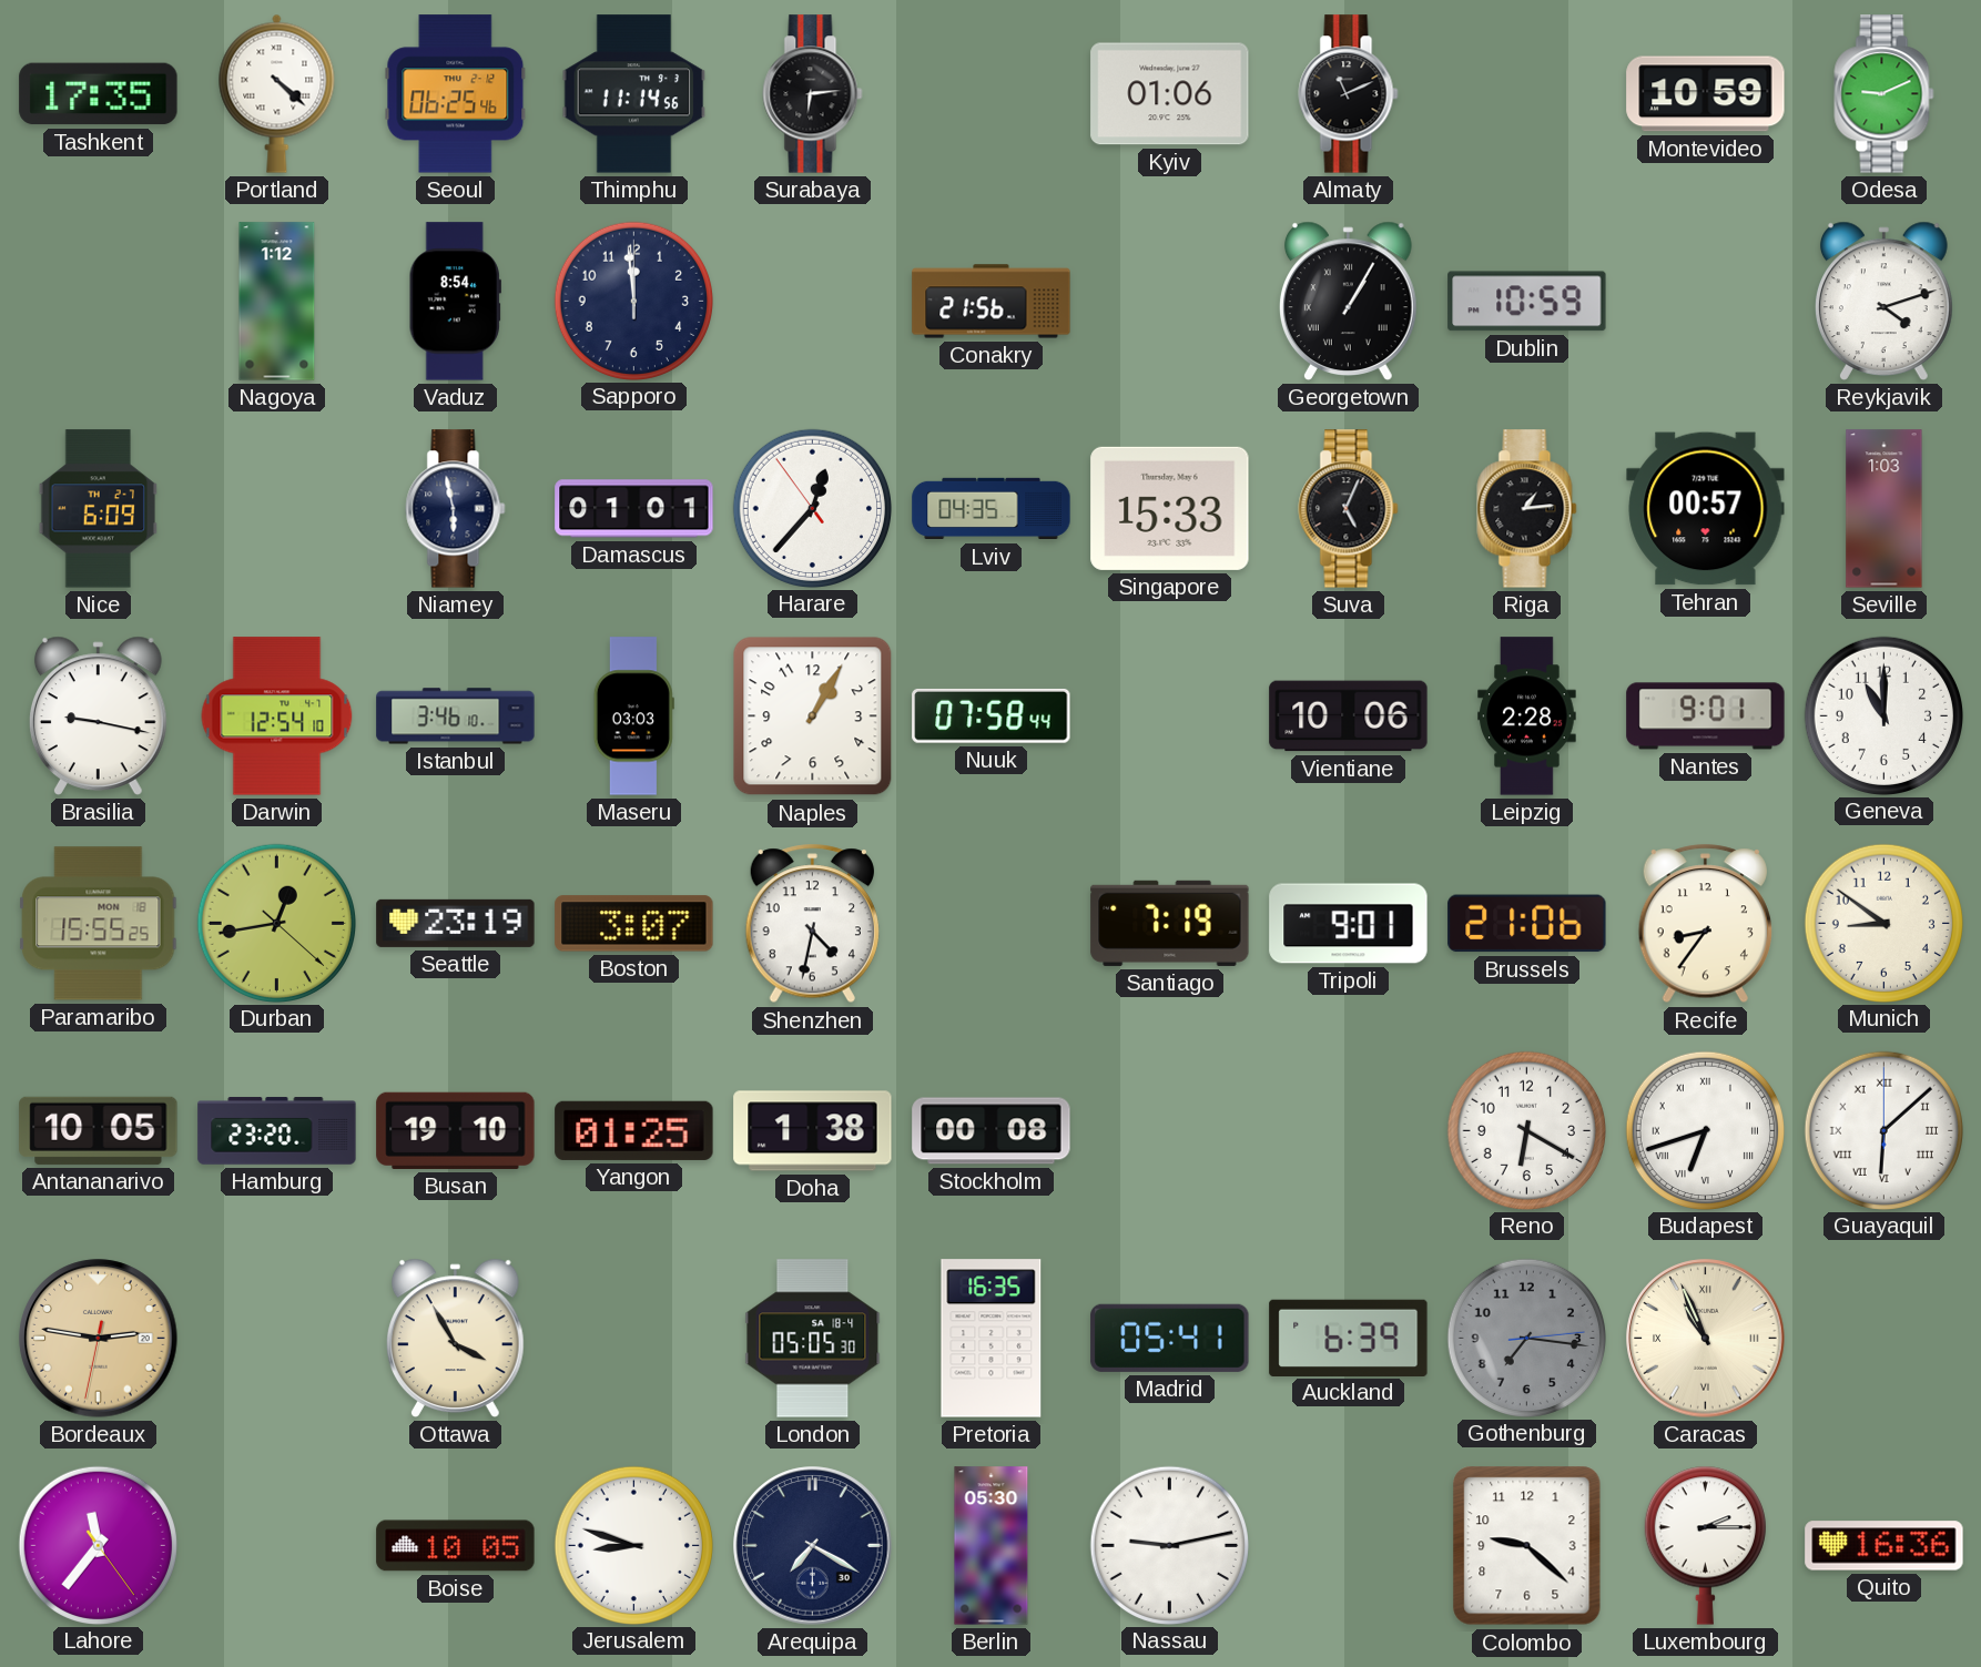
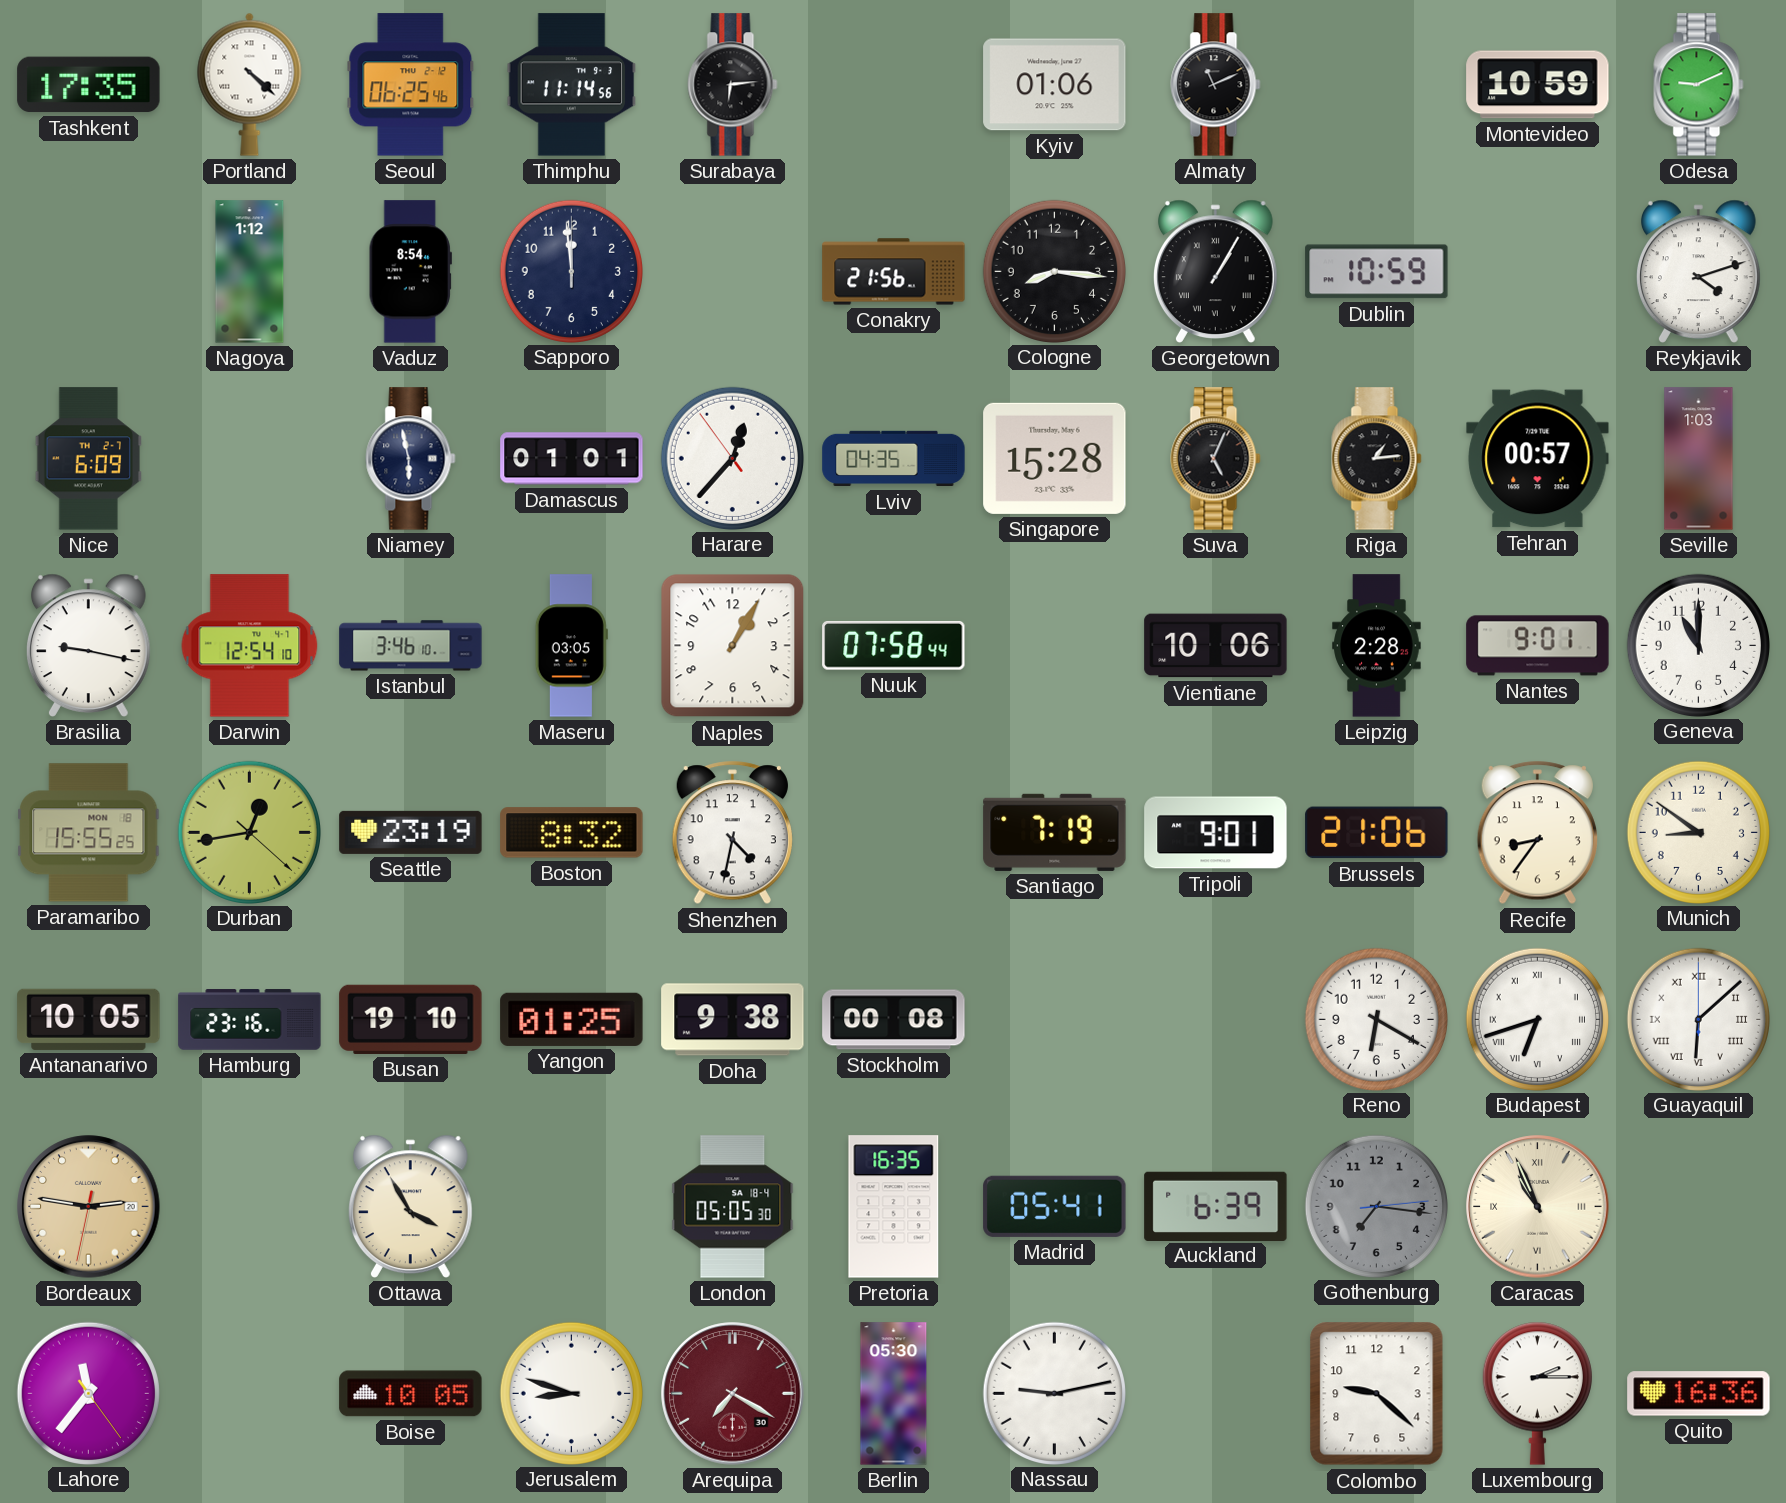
Cologne: none -> 8:16
Singapore: 15:33 -> 15:28
Maseru: 03:03 -> 03:05
Boston: 3:07 -> 8:32
Hamburg: 23:20 -> 23:16
Doha: 1:38 -> 9:38
Arequipa dial: navy -> burgundy
